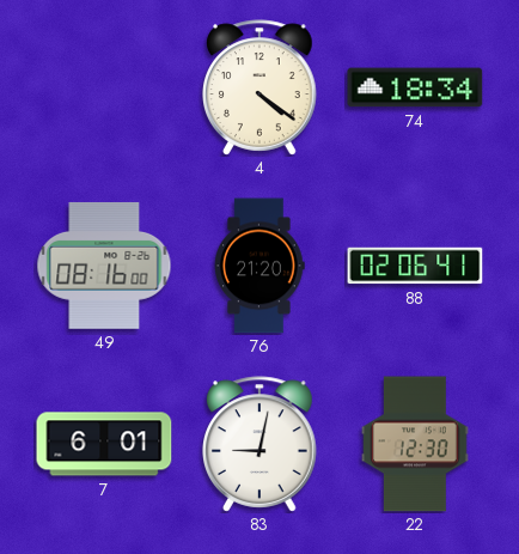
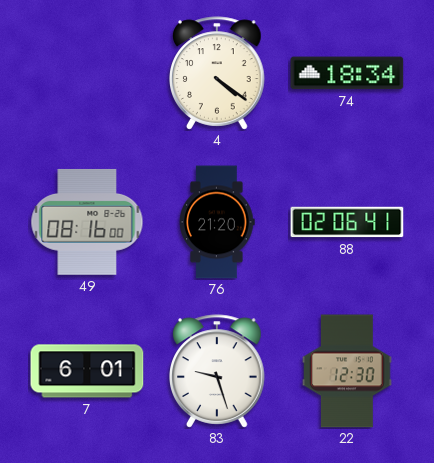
83: 9:02 -> 9:27
